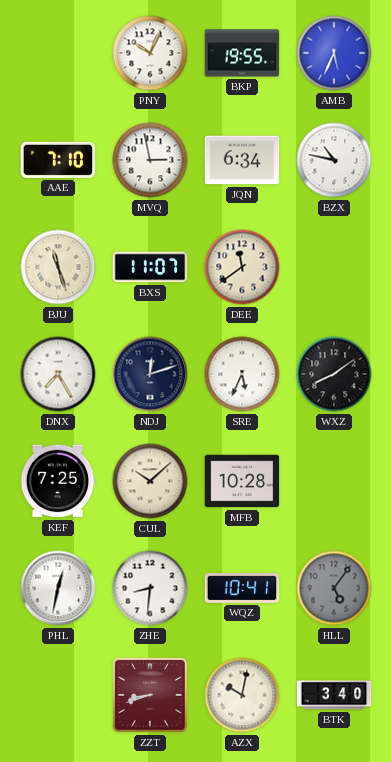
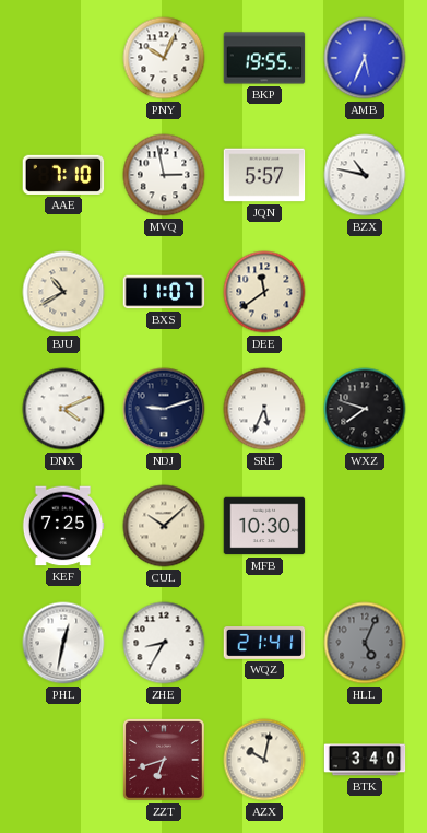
JQN: 6:34 -> 5:57
BJU: 11:27 -> 10:40
DNX: 7:25 -> 4:11
NDJ: 12:12 -> 9:12
WXZ: 8:09 -> 7:48
MFB: 10:28 -> 10:30
ZHE: 8:31 -> 8:35
WQZ: 10:41 -> 21:41
HLL: 5:06 -> 5:04
ZZT: 8:42 -> 6:42
